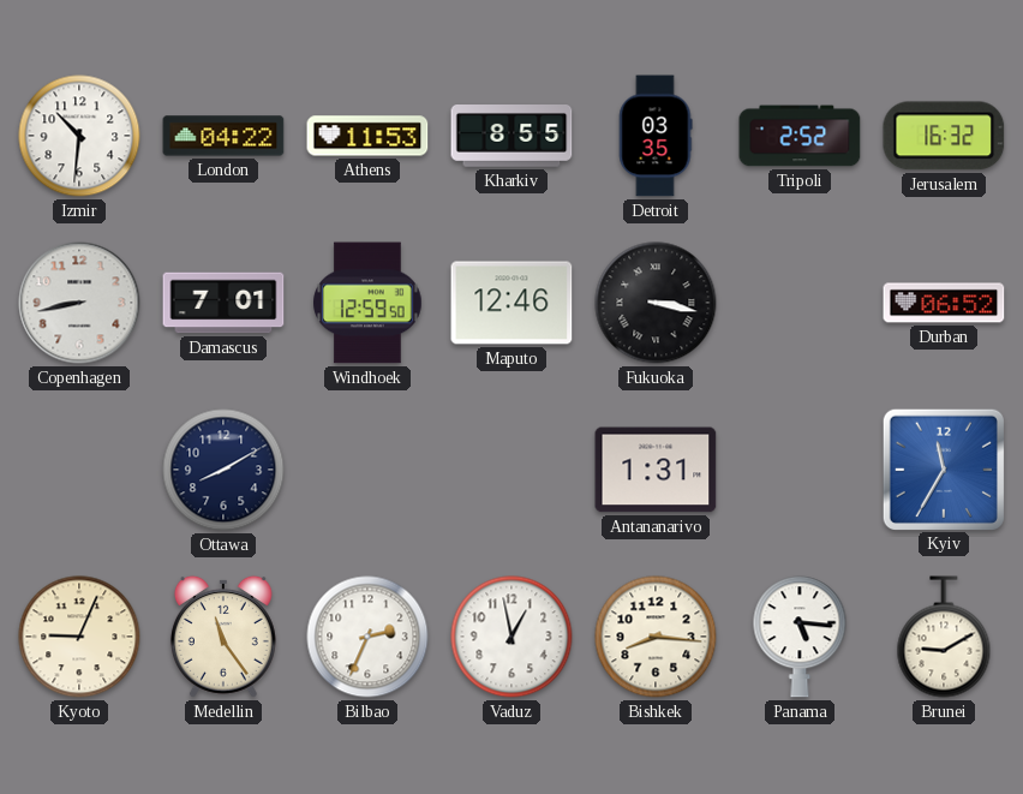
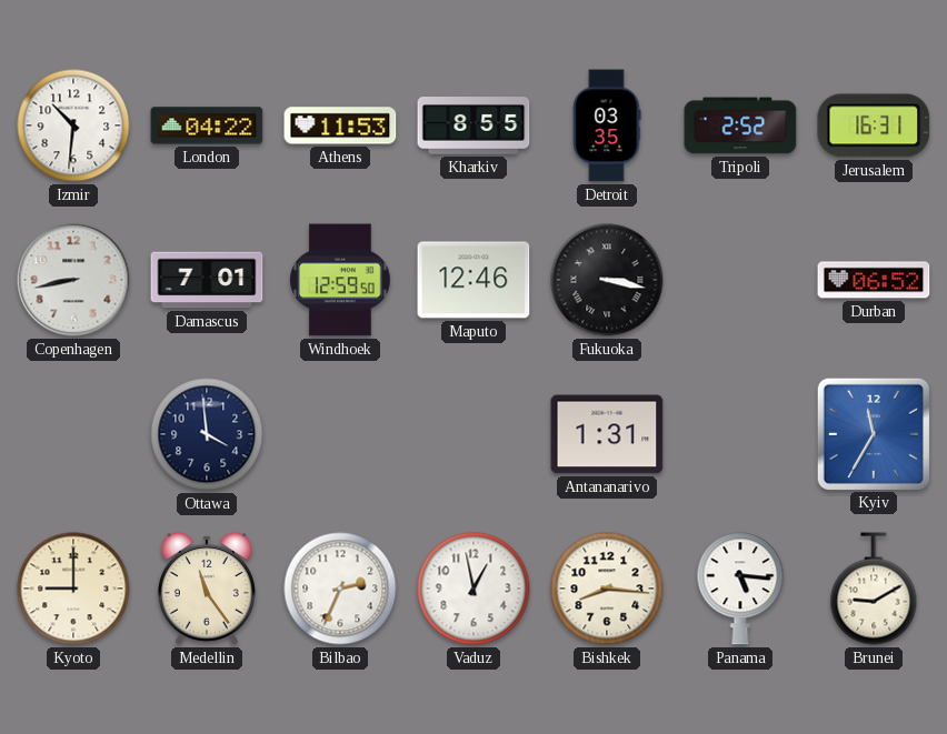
Jerusalem: 16:32 -> 16:31
Ottawa: 8:10 -> 3:59
Kyoto: 9:04 -> 9:00
